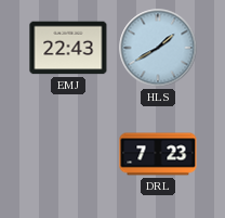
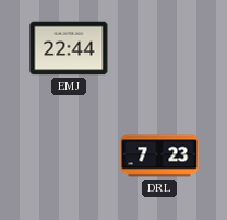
EMJ: 22:43 -> 22:44
HLS: 1:40 -> none
